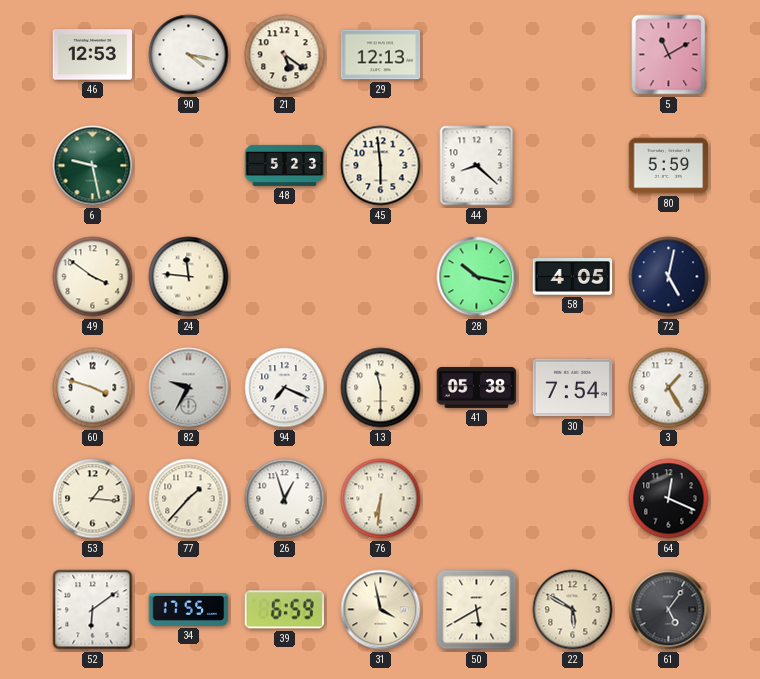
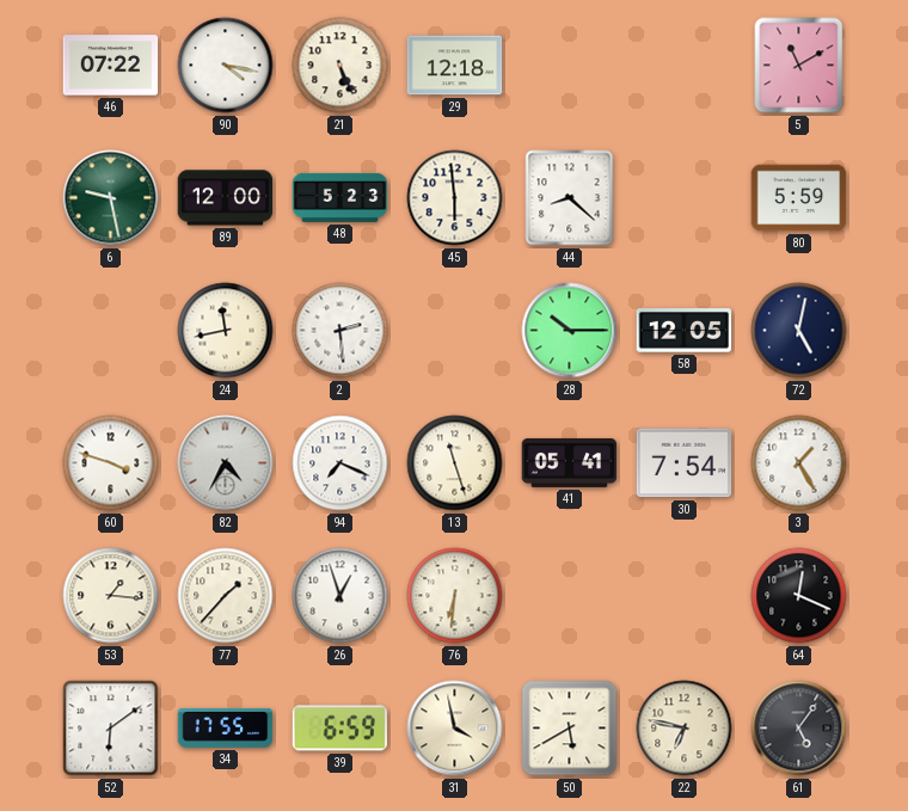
46: 12:53 -> 07:22
21: 5:21 -> 5:26
29: 12:13 -> 12:18
89: none -> 12:00
49: 3:51 -> none
24: 11:46 -> 11:43
2: none -> 2:29
28: 10:17 -> 10:15
58: 4:05 -> 12:05
82: 9:35 -> 4:35
13: 11:30 -> 11:27
41: 05:38 -> 05:41
22: 5:50 -> 6:47
